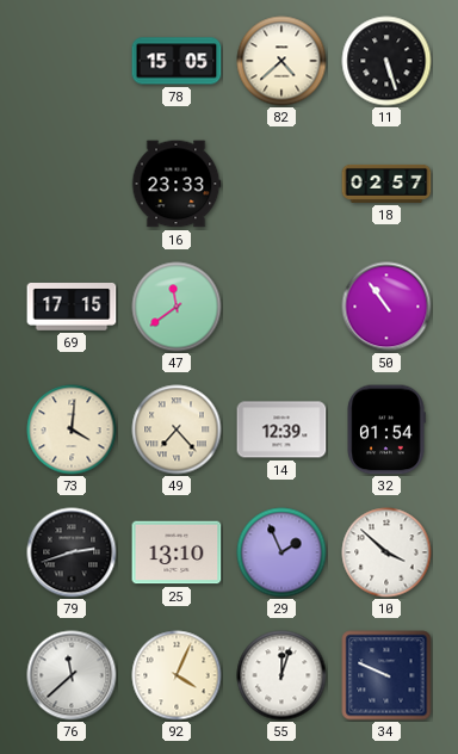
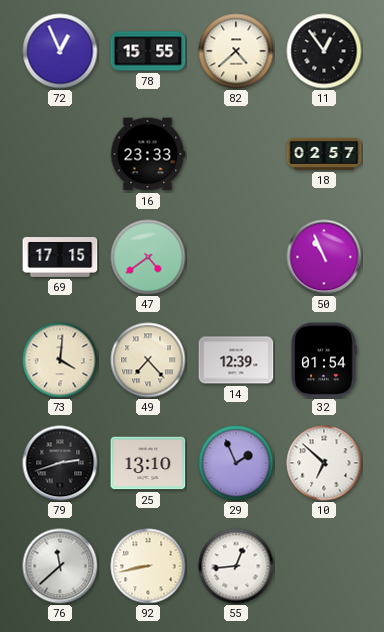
72: none -> 12:56
78: 15:05 -> 15:55
11: 5:27 -> 12:54
47: 11:39 -> 4:39
50: 10:54 -> 10:56
10: 3:52 -> 6:52
92: 4:04 -> 8:43
55: 12:03 -> 12:44
34: 9:49 -> none
